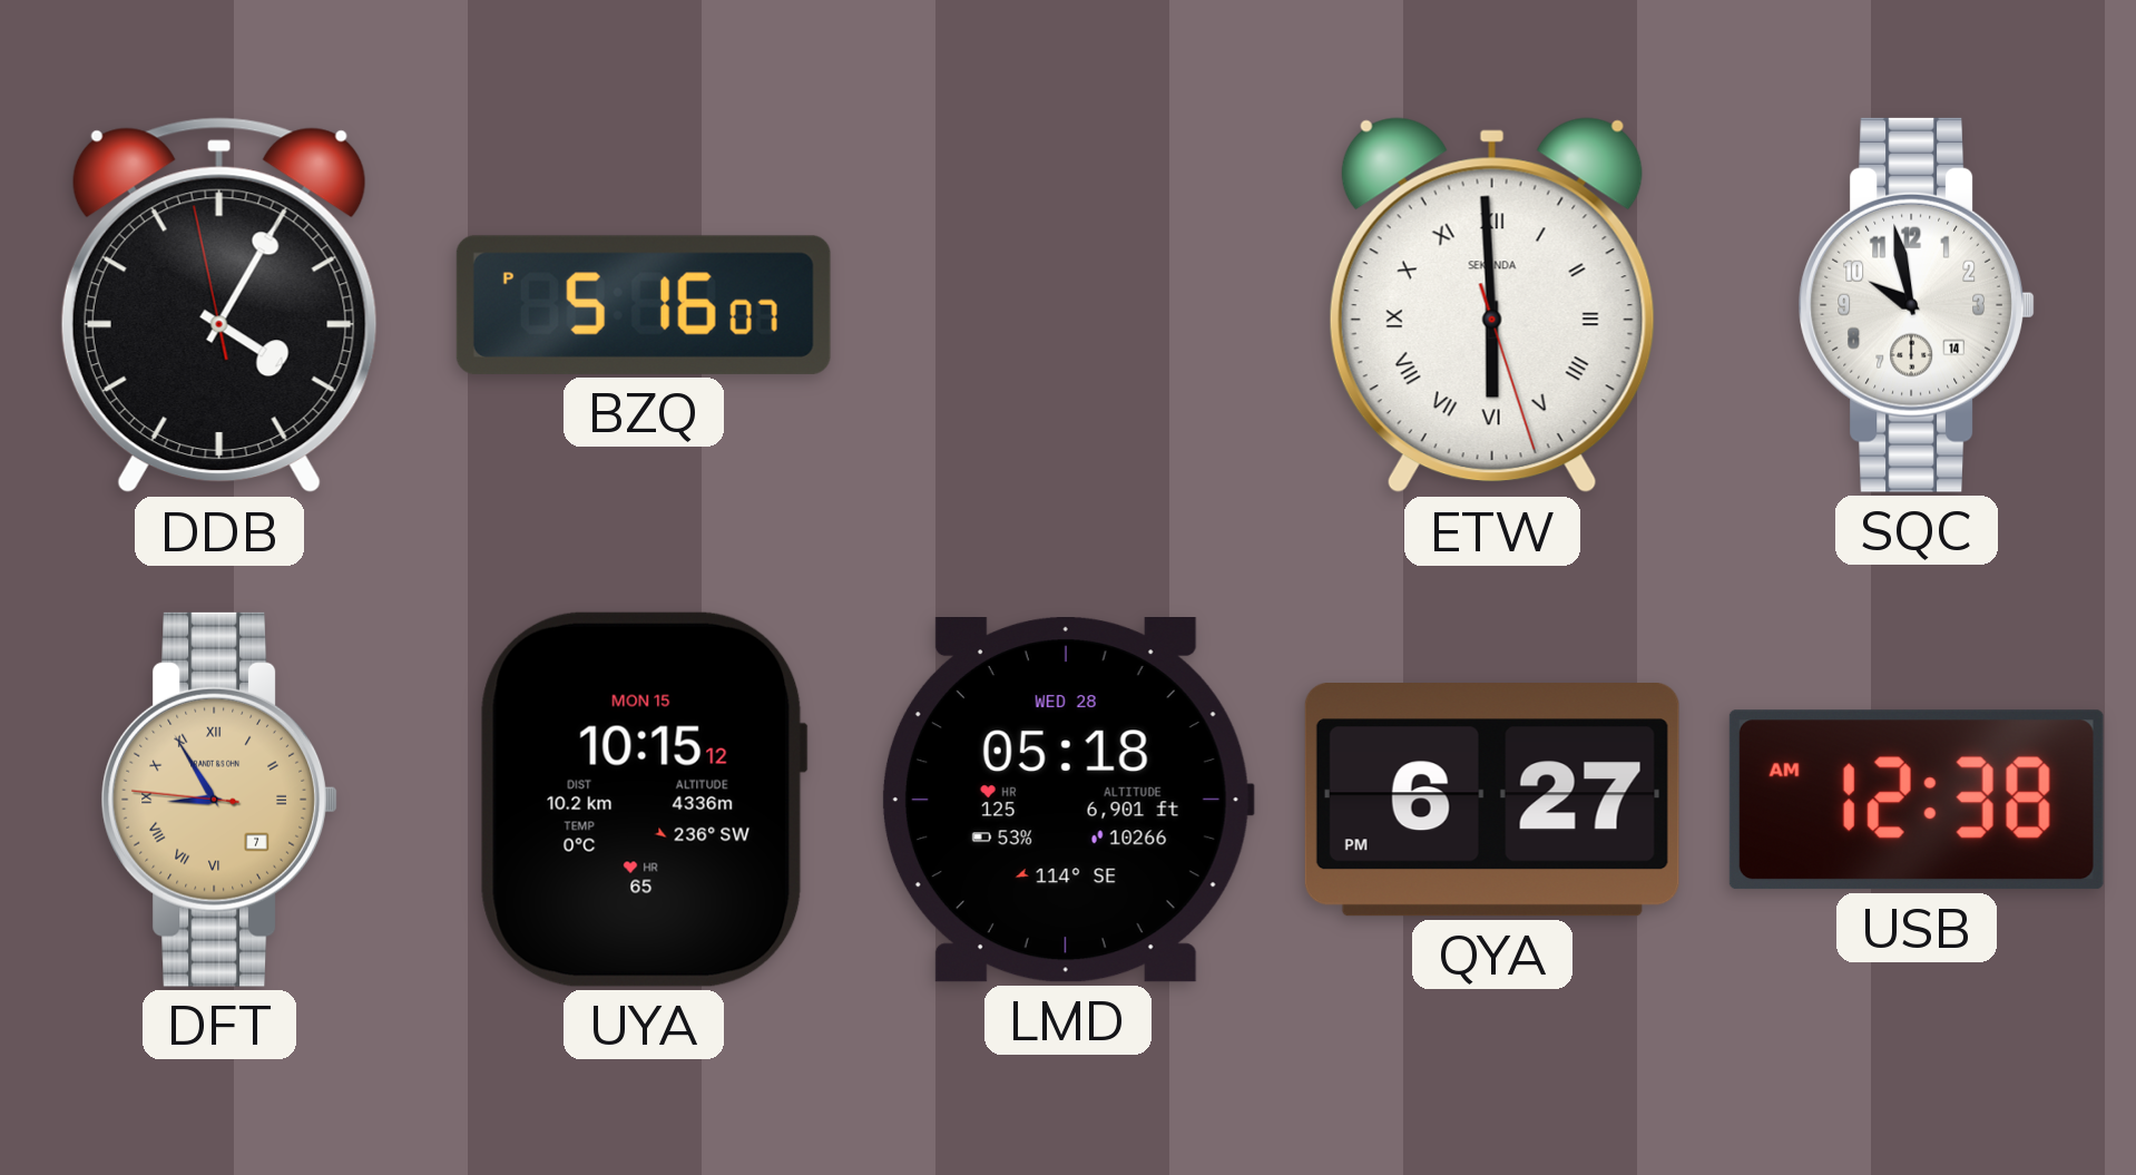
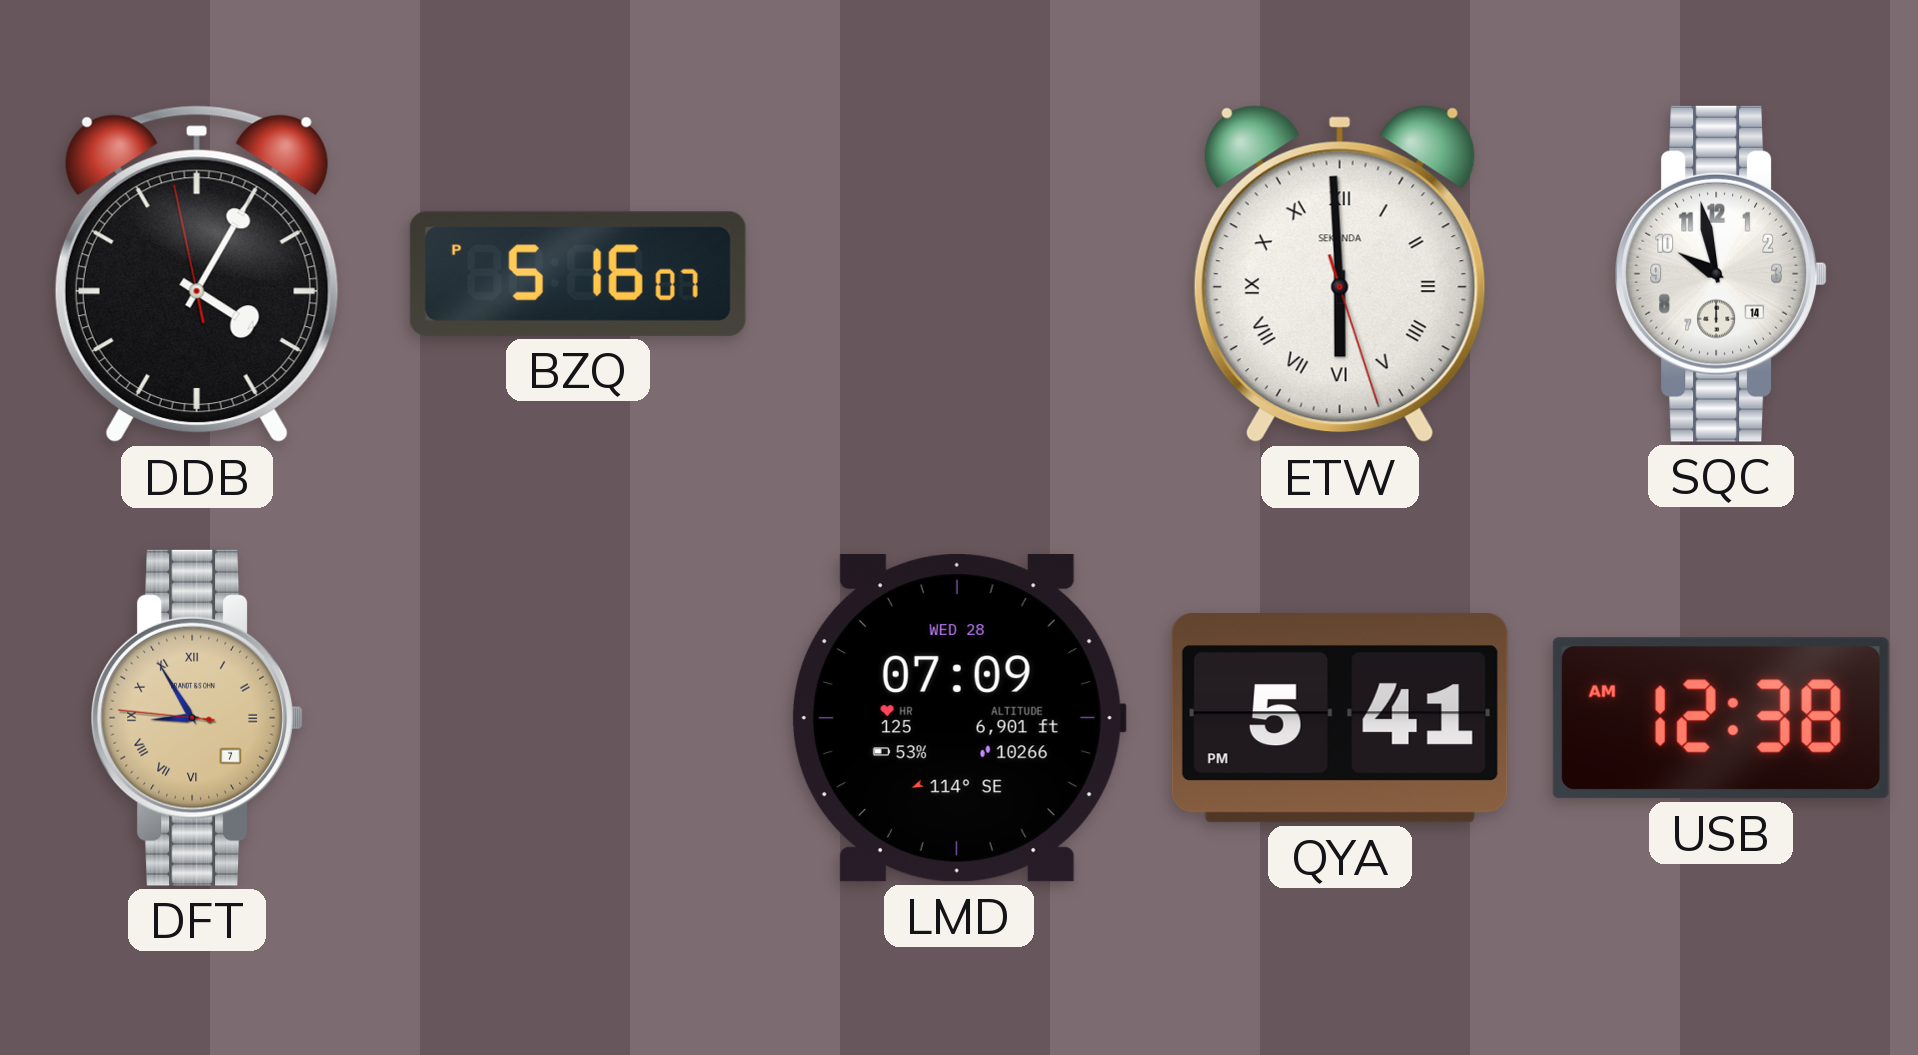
UYA: 10:15 -> none
LMD: 05:18 -> 07:09
QYA: 6:27 -> 5:41
